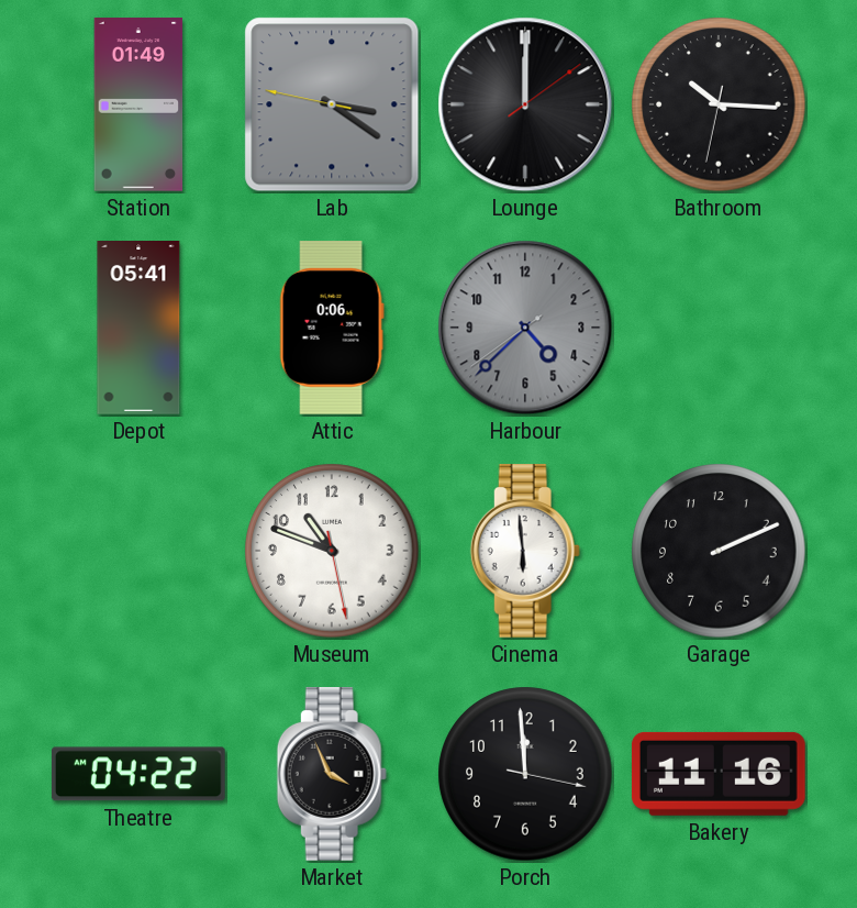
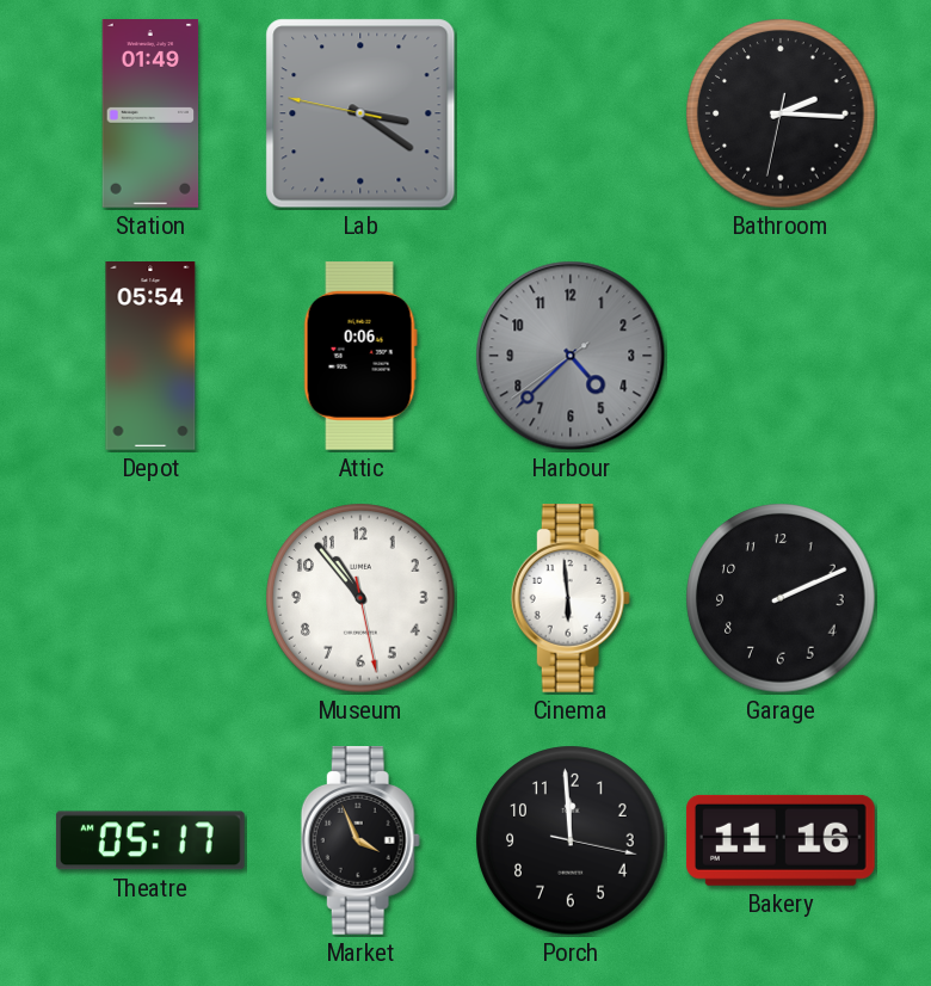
Lounge: 12:00 -> none
Bathroom: 10:15 -> 2:15
Depot: 05:41 -> 05:54
Museum: 10:48 -> 10:53
Theatre: 04:22 -> 05:17
